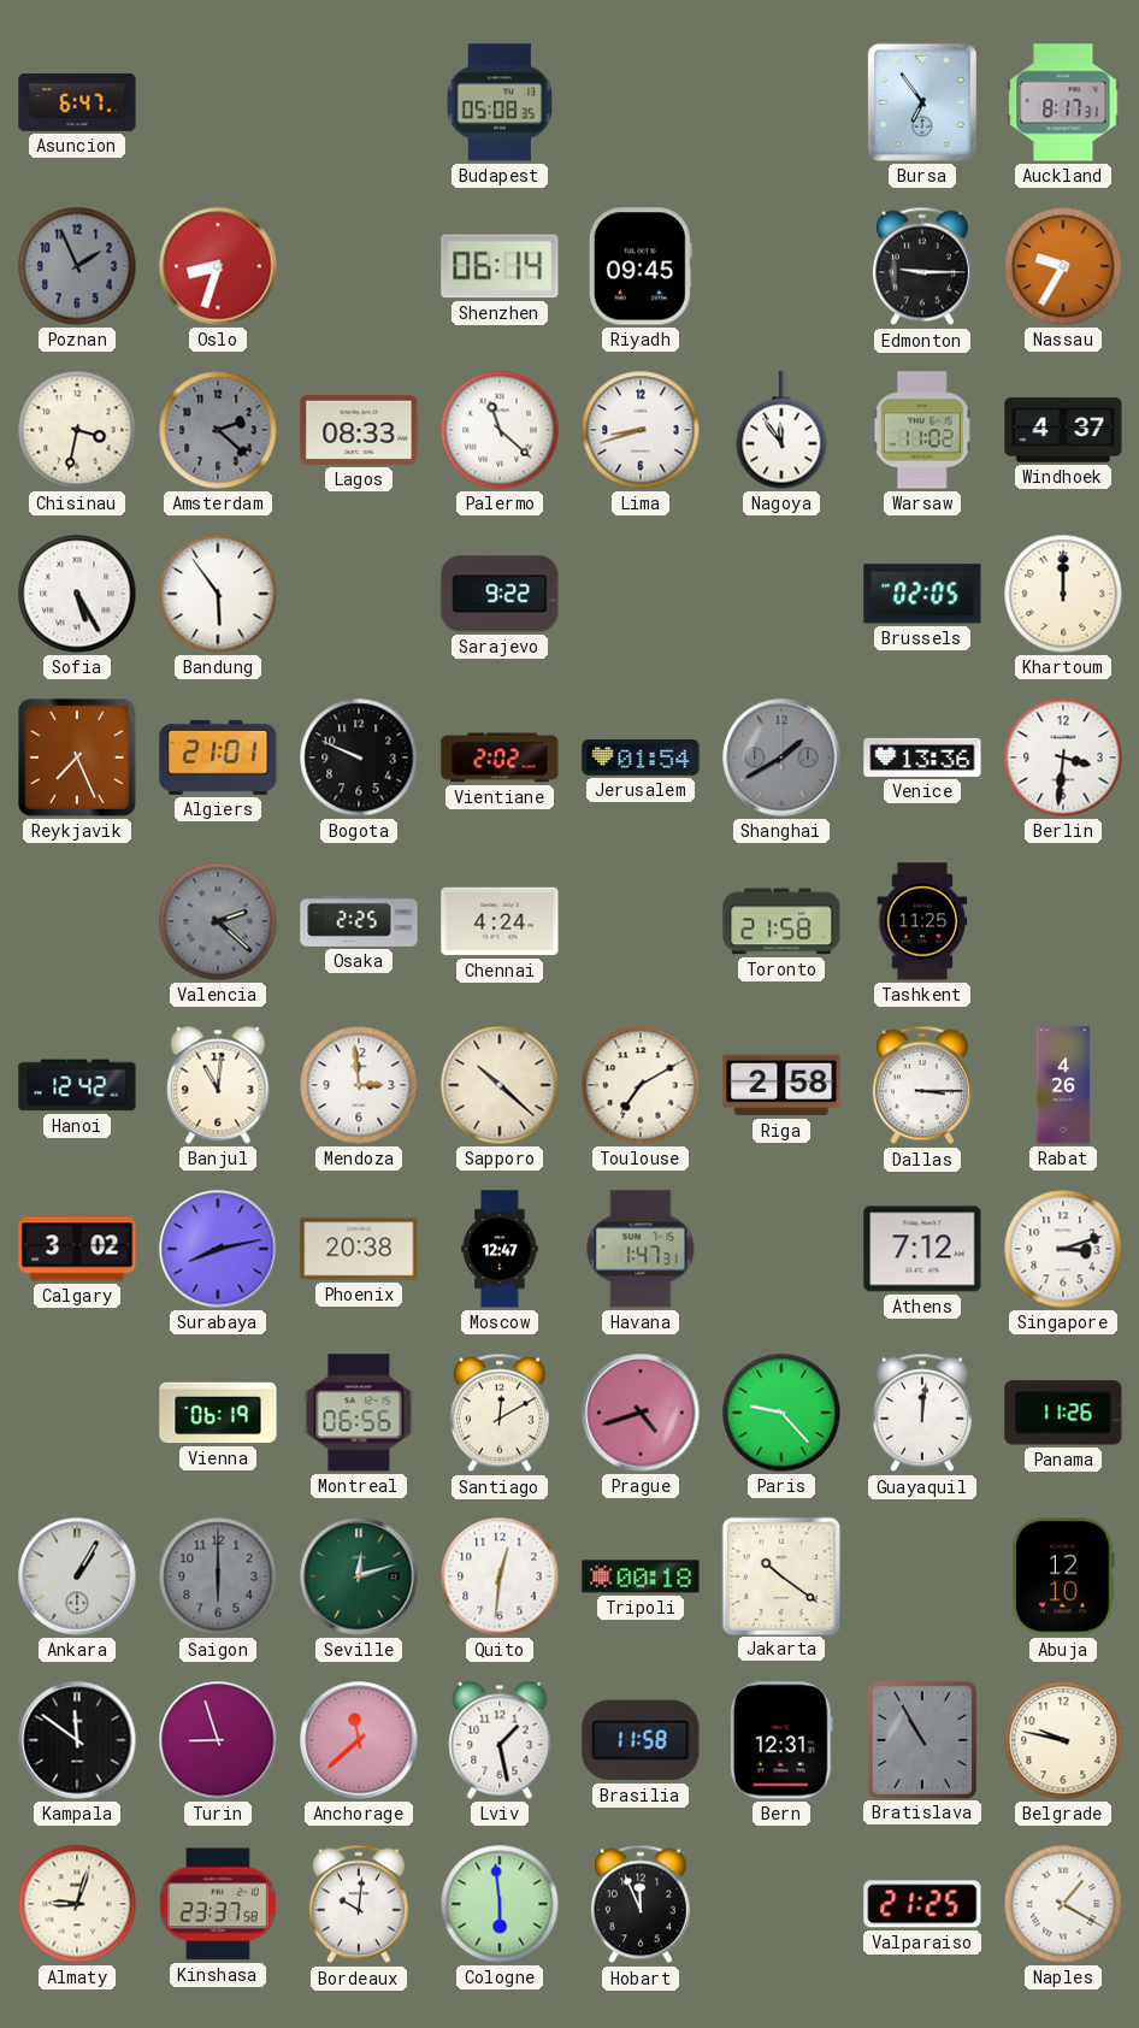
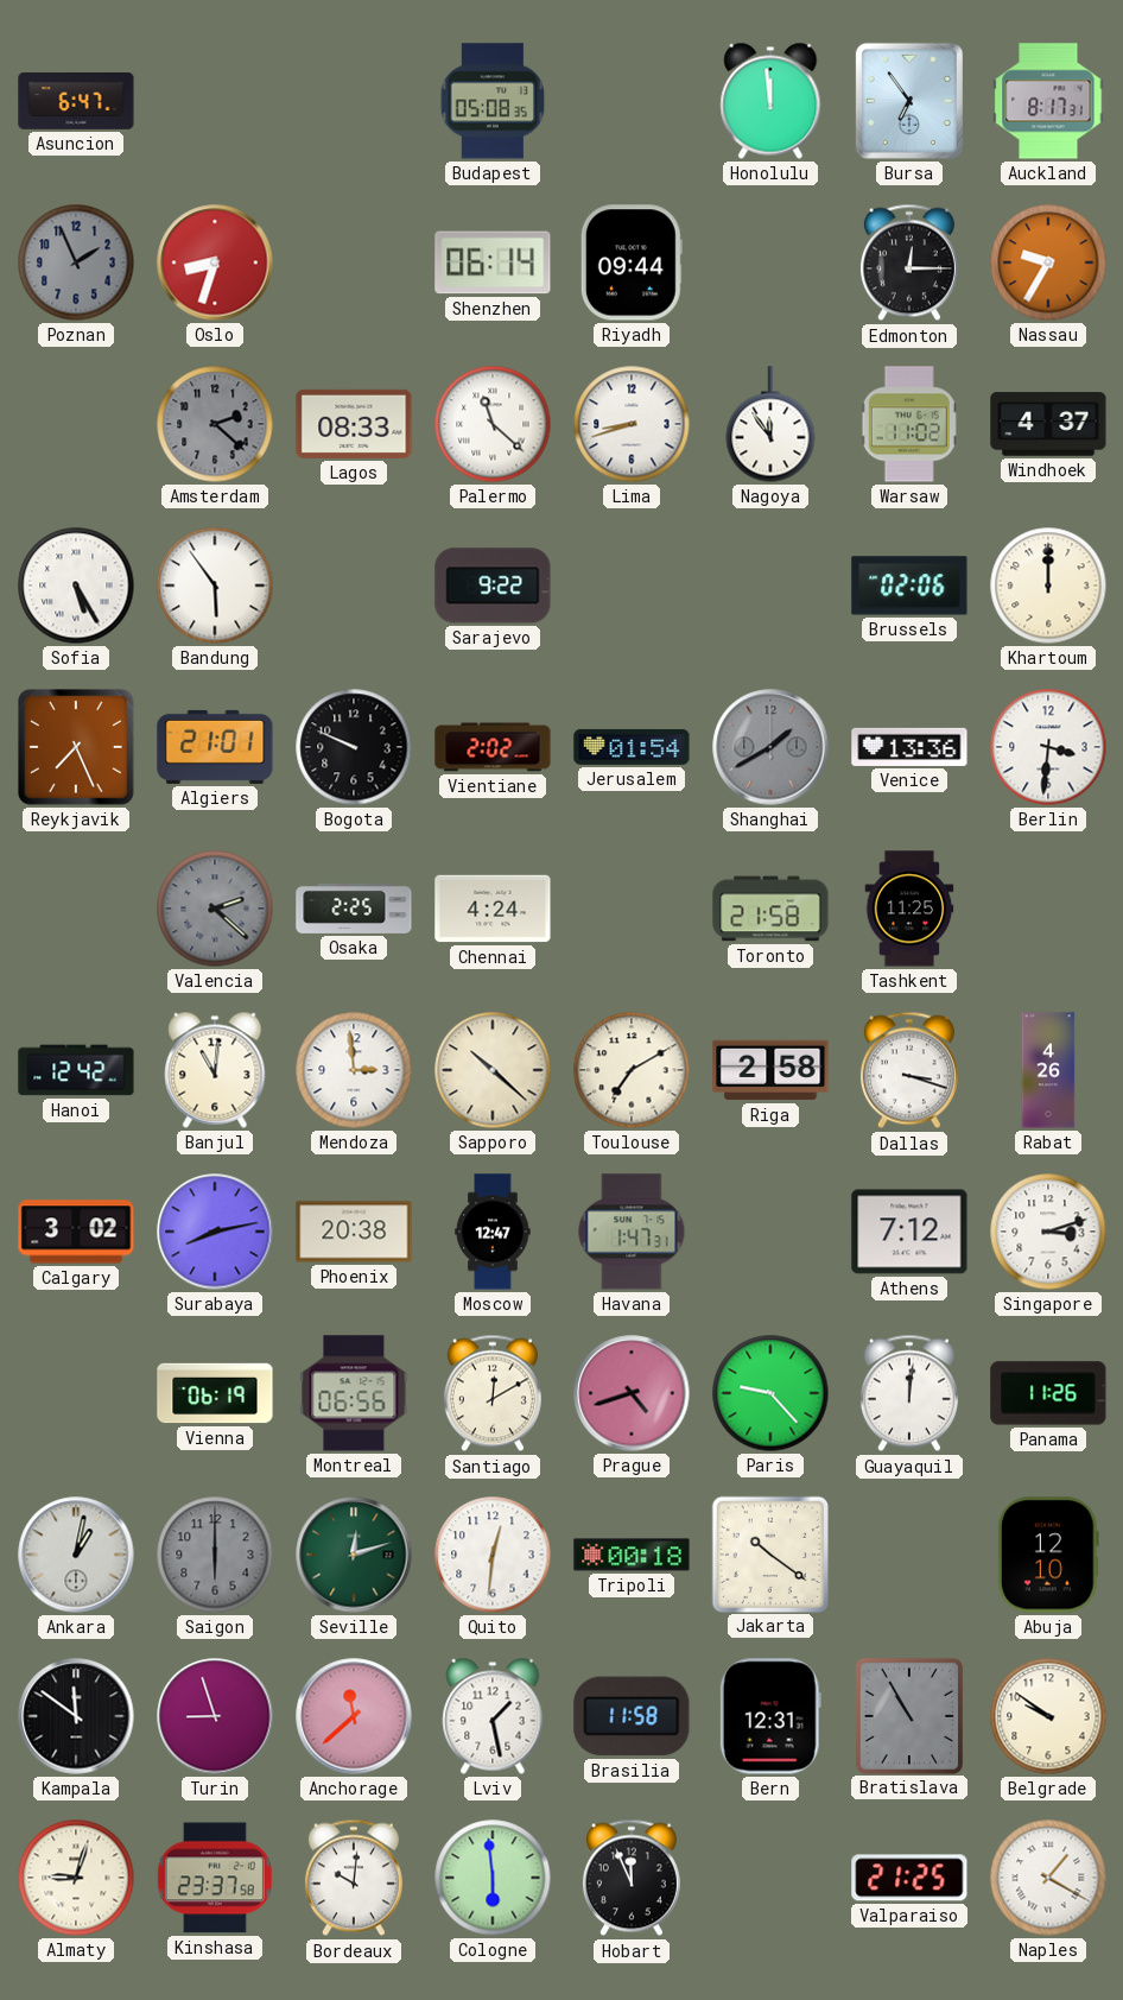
Honolulu: none -> 11:59
Riyadh: 09:45 -> 09:44
Edmonton: 9:15 -> 12:15
Chisinau: 3:32 -> none
Brussels: 02:05 -> 02:06
Dallas: 3:15 -> 3:18
Ankara: 1:05 -> 1:02
Belgrade: 9:47 -> 9:51
